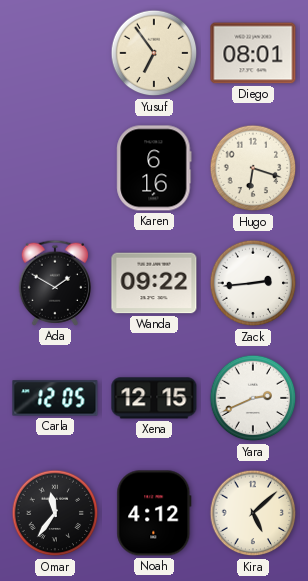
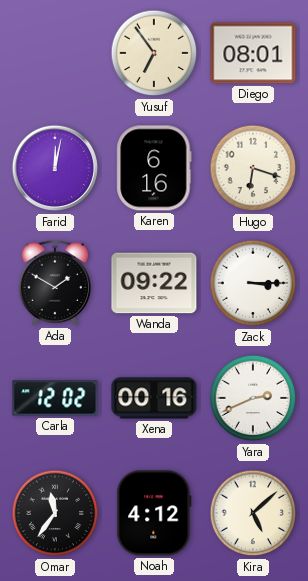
Farid: none -> 12:02
Zack: 2:44 -> 3:15
Carla: 12:05 -> 12:02
Xena: 12:15 -> 00:16
